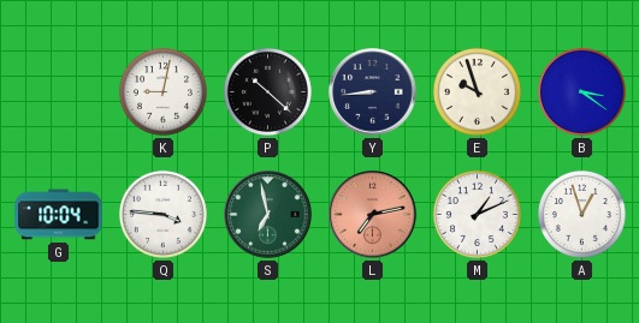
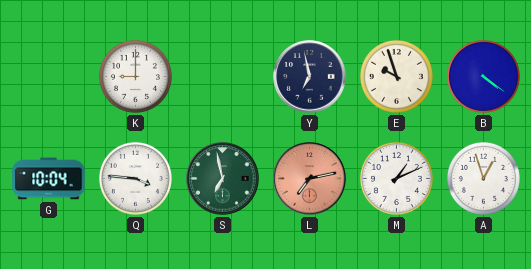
K: 9:02 -> 9:00
P: 10:22 -> none
Y: 8:44 -> 6:58
B: 3:21 -> 4:21
